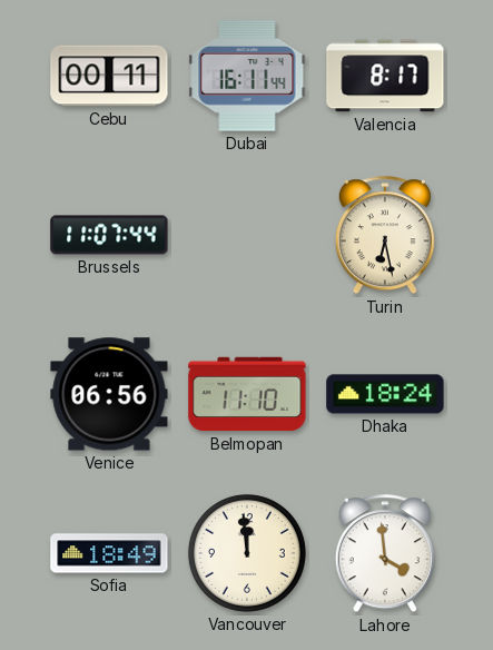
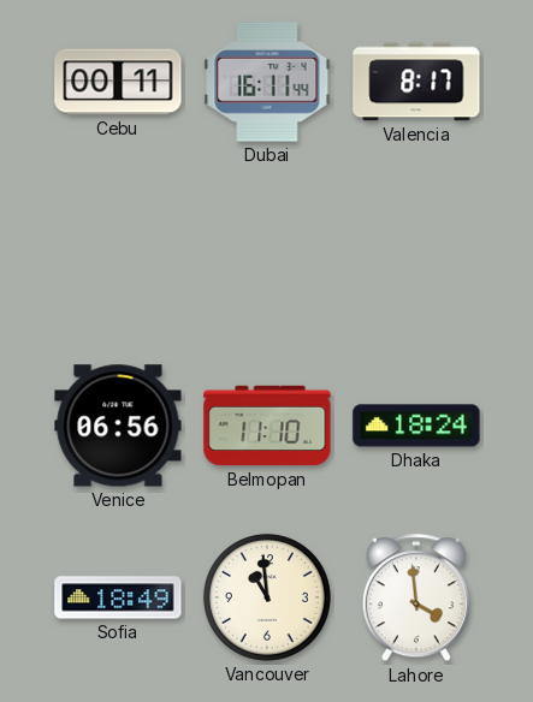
Brussels: 11:07 -> none
Turin: 6:28 -> none
Vancouver: 11:59 -> 10:59
